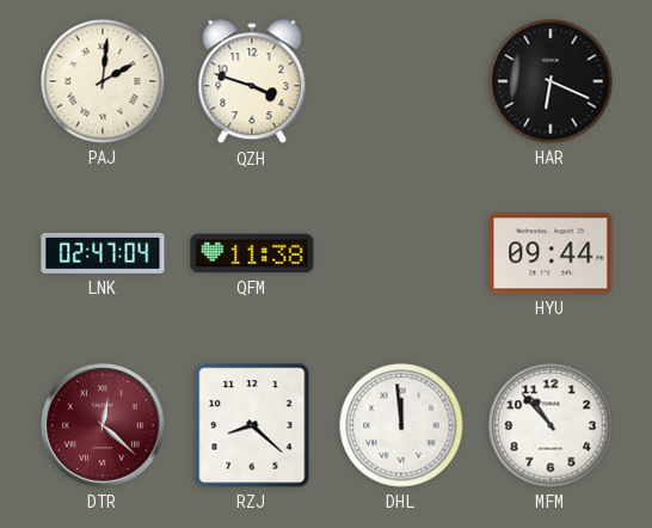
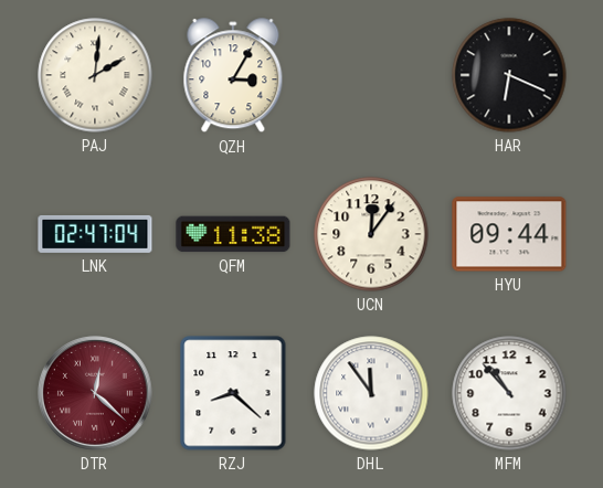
QZH: 3:48 -> 3:05
UCN: none -> 12:06
DHL: 11:59 -> 11:54
